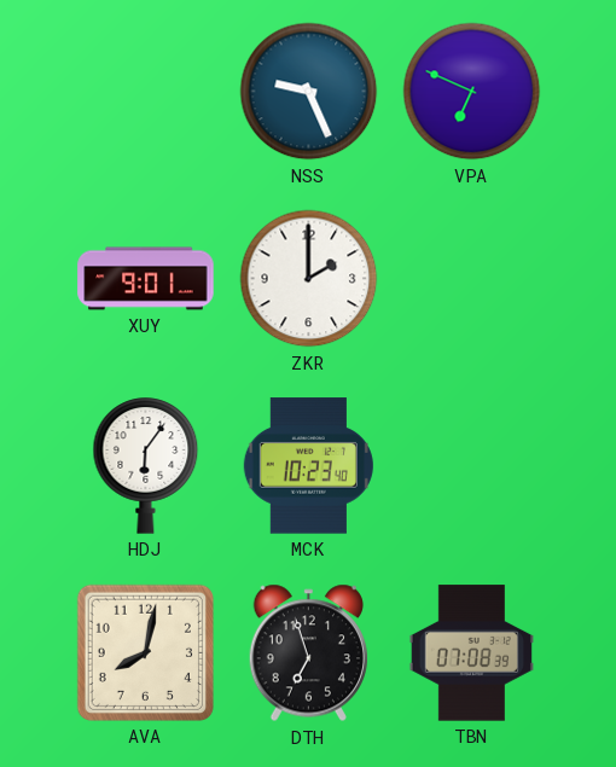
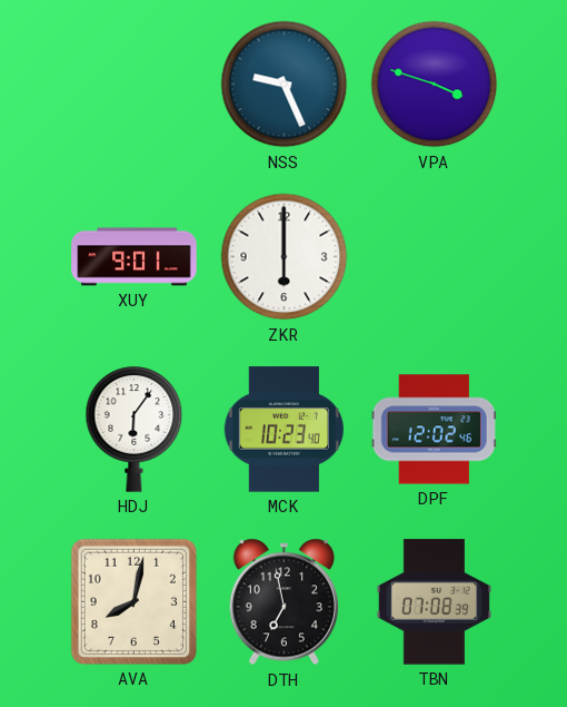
VPA: 6:49 -> 3:48
ZKR: 2:00 -> 6:00
DPF: none -> 12:02
DTH: 6:57 -> 6:58
